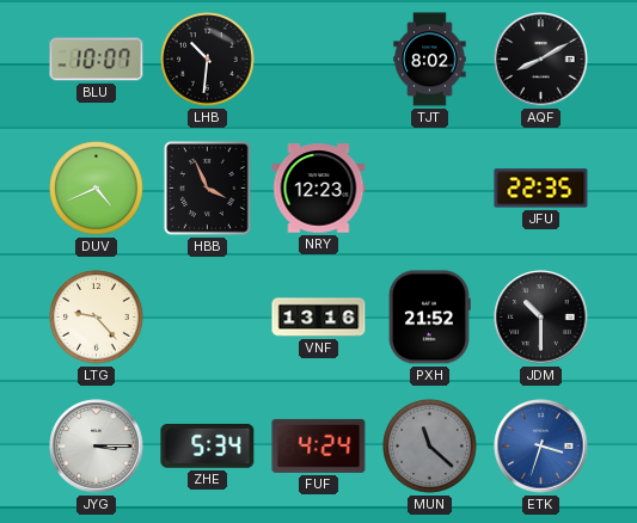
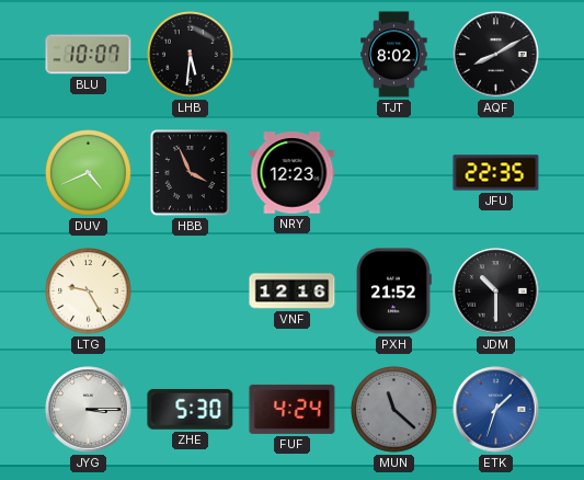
LHB: 10:31 -> 5:31
LTG: 9:23 -> 9:25
VNF: 13:16 -> 12:16
ZHE: 5:34 -> 5:30
ETK: 3:33 -> 1:33
